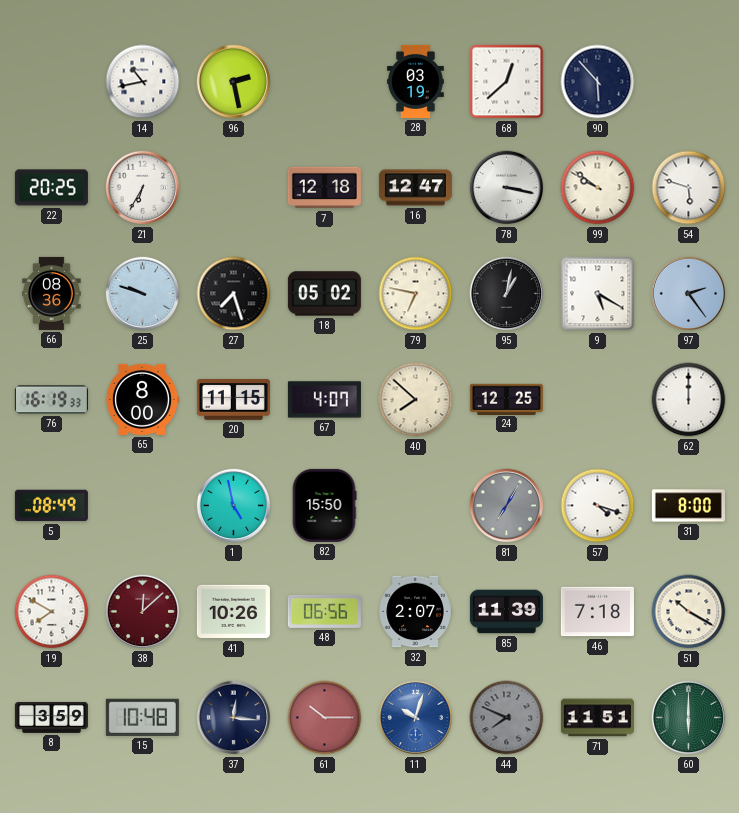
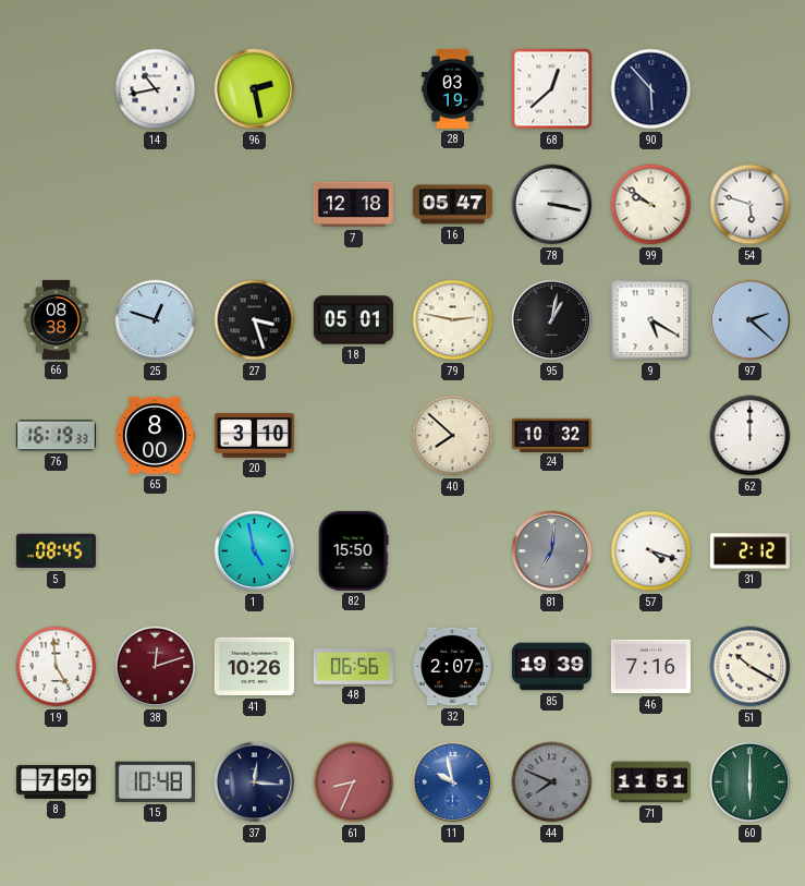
22: 20:25 -> none
21: 6:35 -> none
16: 12:47 -> 05:47
66: 08:36 -> 08:38
25: 9:48 -> 12:48
27: 7:27 -> 3:27
18: 05:02 -> 05:01
79: 6:47 -> 2:47
97: 2:24 -> 2:22
20: 11:15 -> 3:10
67: 4:07 -> none
24: 12:25 -> 10:32
5: 08:49 -> 08:45
81: 7:05 -> 7:01
31: 8:00 -> 2:12
19: 7:50 -> 4:59
38: 12:08 -> 12:12
85: 11:39 -> 19:39
46: 7:18 -> 7:16
8: 3:59 -> 7:59
61: 10:15 -> 8:34
11: 10:03 -> 9:58
